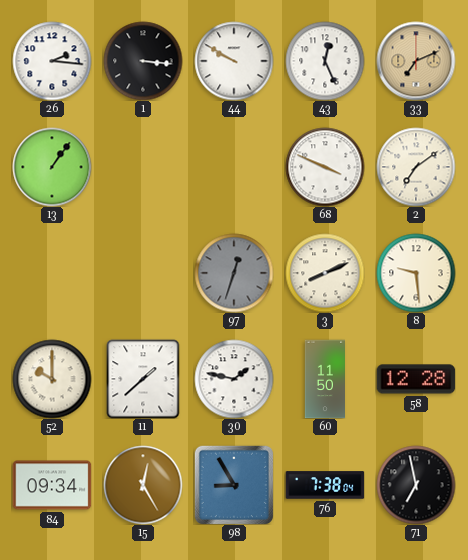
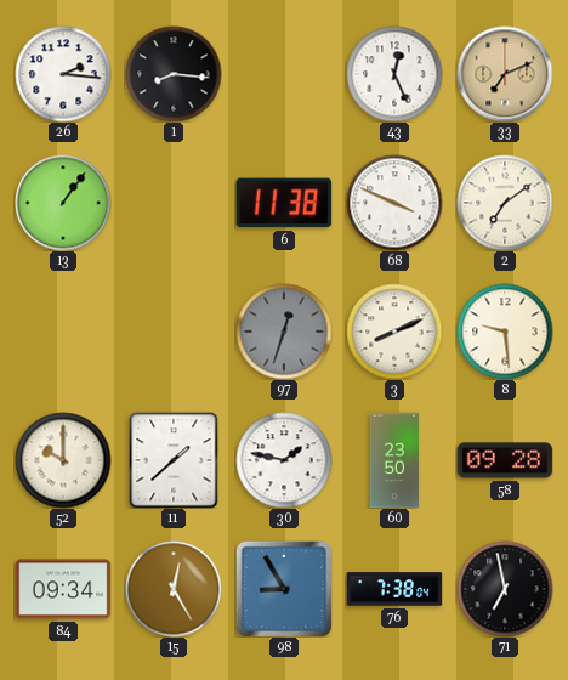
1: 3:16 -> 8:16
44: 9:50 -> none
6: none -> 11:38
60: 11:50 -> 23:50
58: 12:28 -> 09:28
